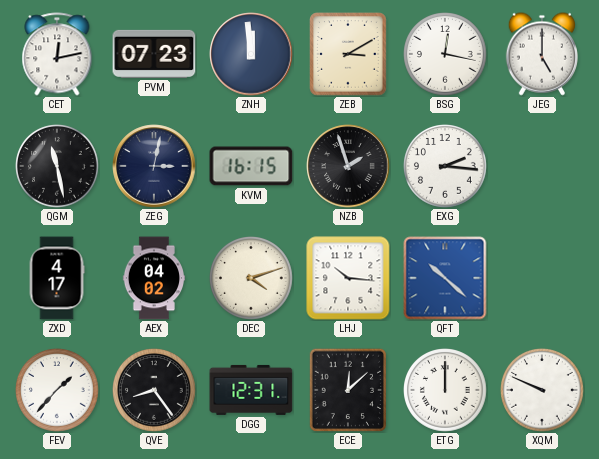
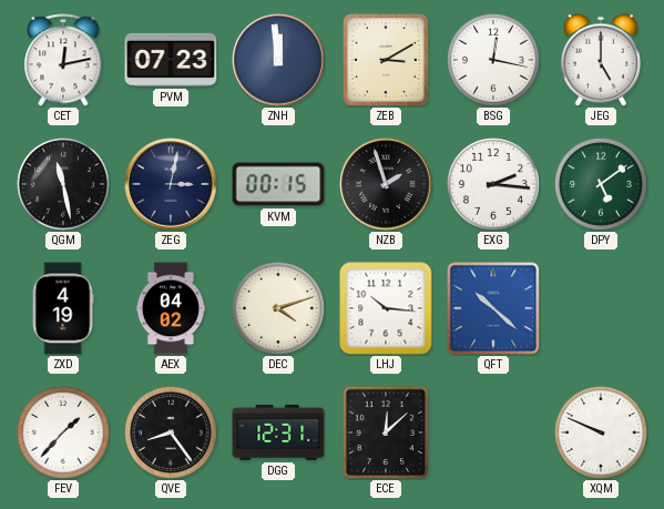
KVM: 16:15 -> 00:15
DPY: none -> 5:09
ZXD: 4:17 -> 4:19
ETG: 12:00 -> none
